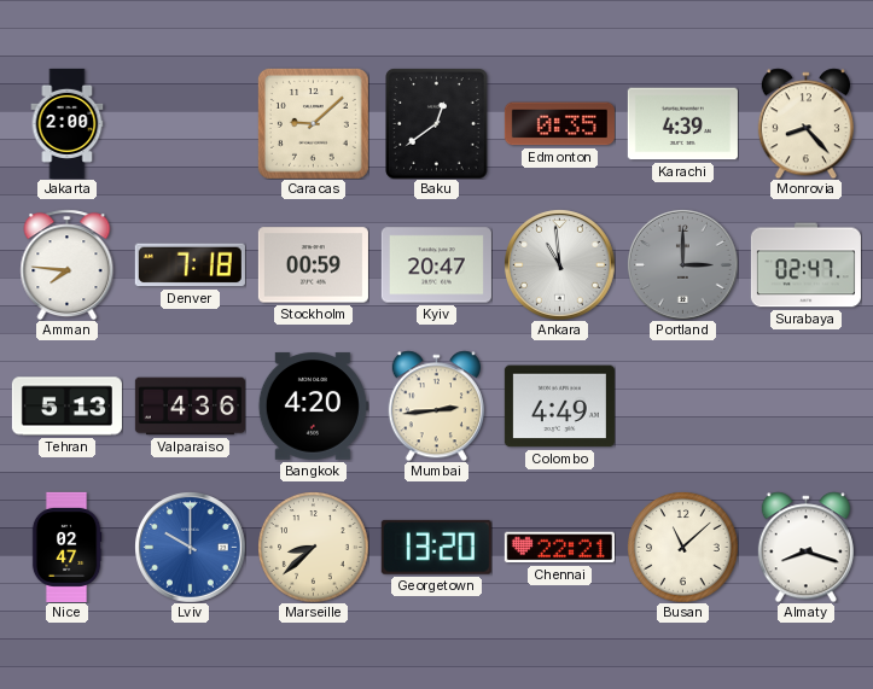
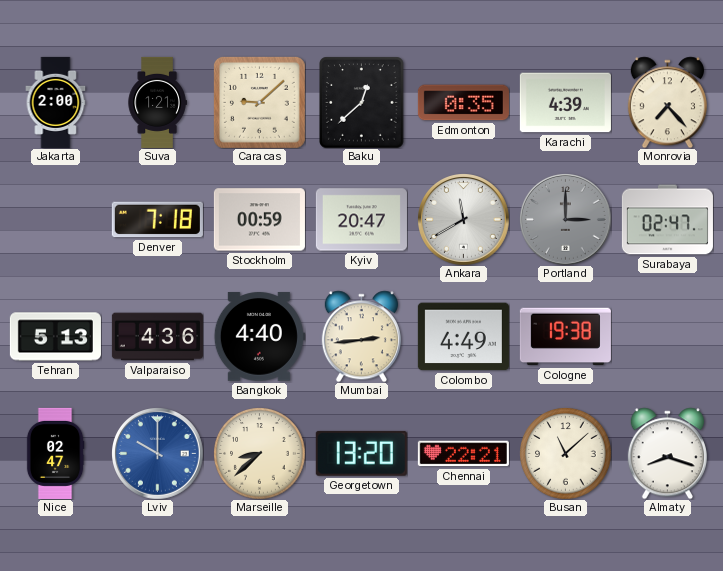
Suva: none -> 1:21
Baku: 12:39 -> 12:38
Monrovia: 8:23 -> 7:23
Amman: 7:46 -> none
Ankara: 10:59 -> 11:40
Bangkok: 4:20 -> 4:40
Cologne: none -> 19:38
